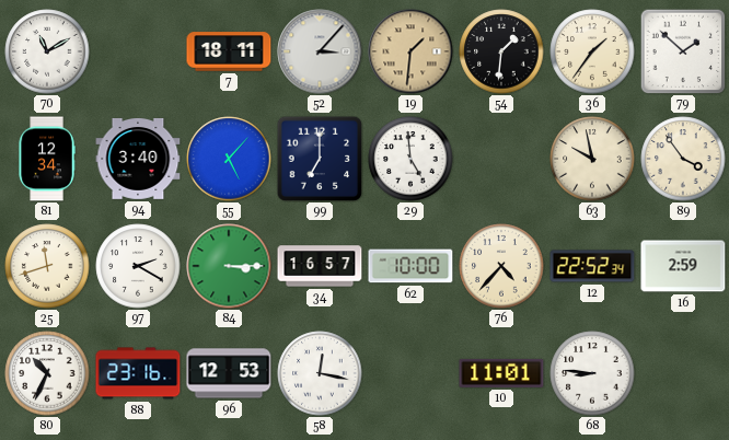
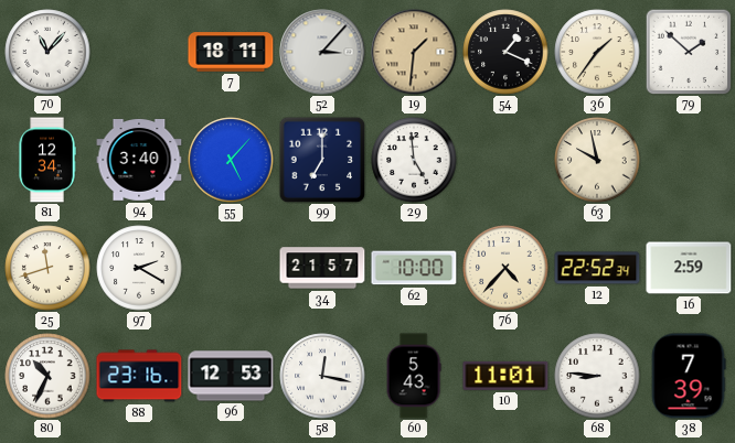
70: 11:10 -> 11:07
54: 1:31 -> 1:19
89: 3:54 -> none
84: 3:15 -> none
34: 16:57 -> 21:57
60: none -> 5:43
38: none -> 7:39
